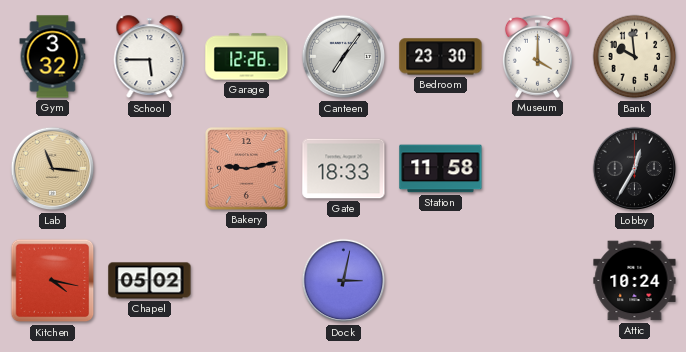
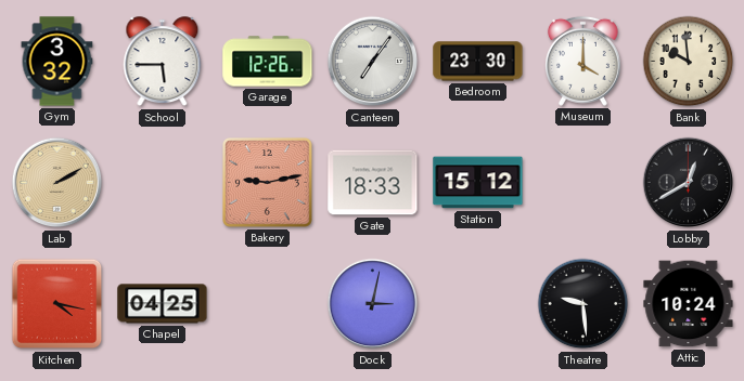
Lab: 11:16 -> 2:10
Station: 11:58 -> 15:12
Lobby: 12:35 -> 12:40
Chapel: 05:02 -> 04:25
Theatre: none -> 9:29
